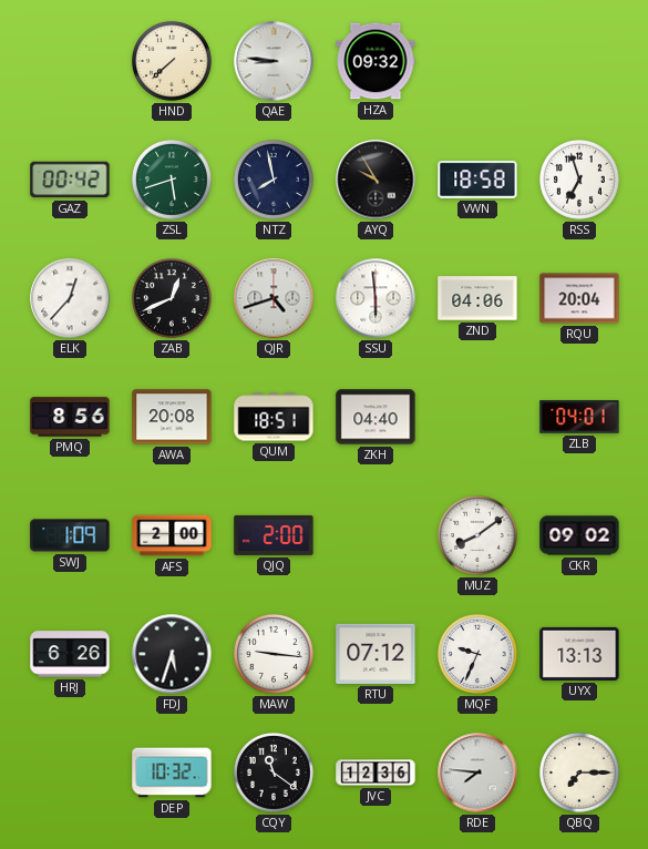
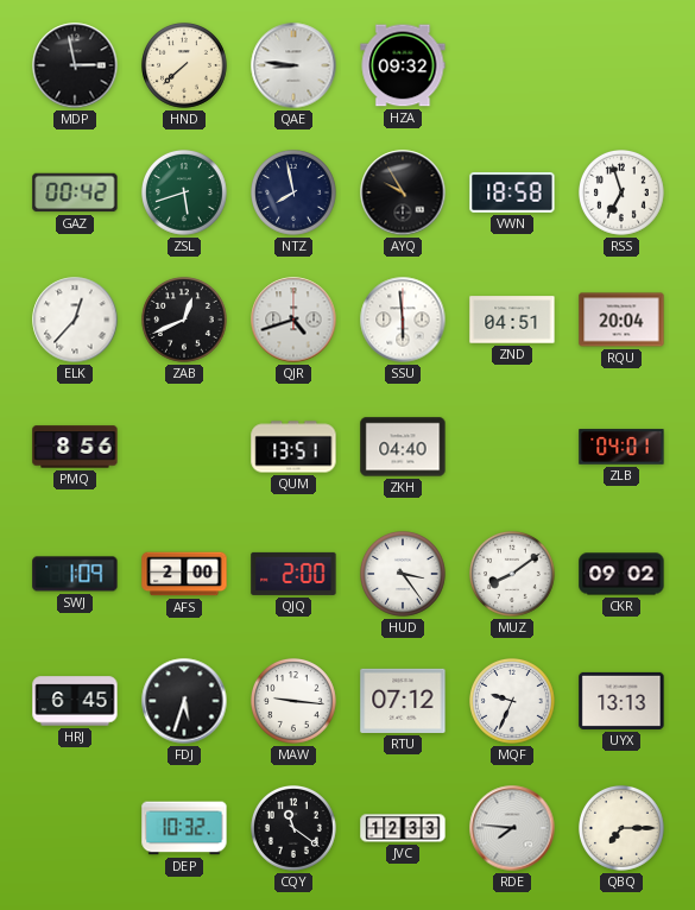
MDP: none -> 2:58
ZND: 04:06 -> 04:51
AWA: 20:08 -> none
QUM: 18:51 -> 13:51
HUD: none -> 3:24
HRJ: 6:26 -> 6:45
JVC: 12:36 -> 12:33
